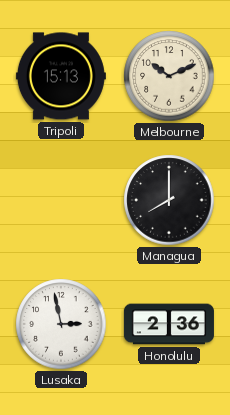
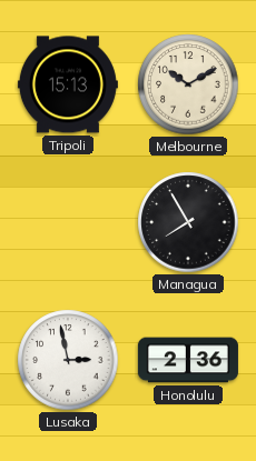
Melbourne: 10:11 -> 10:10
Managua: 8:00 -> 7:55
